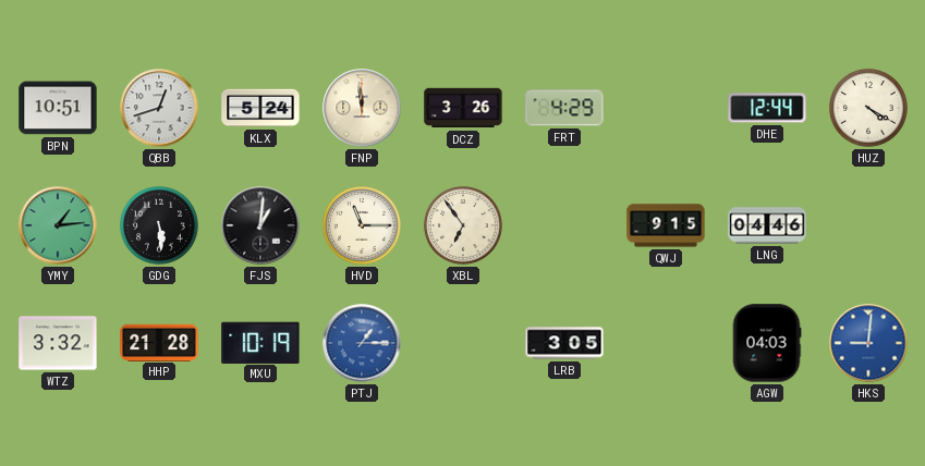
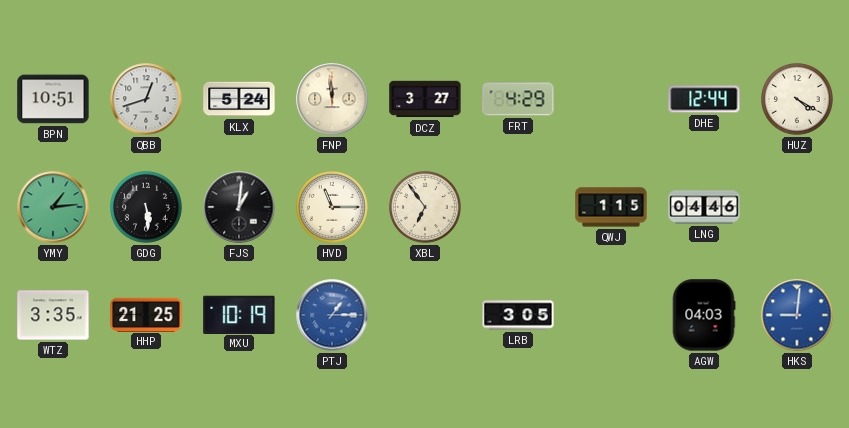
DCZ: 3:26 -> 3:27
QWJ: 9:15 -> 1:15
WTZ: 3:32 -> 3:35
HHP: 21:28 -> 21:25
